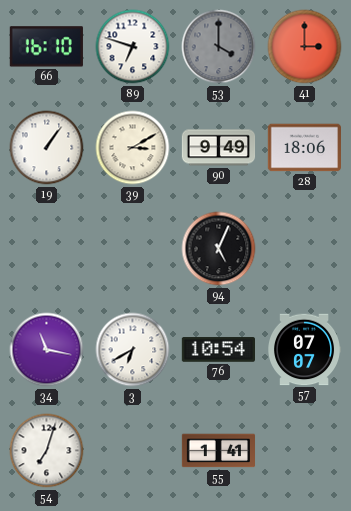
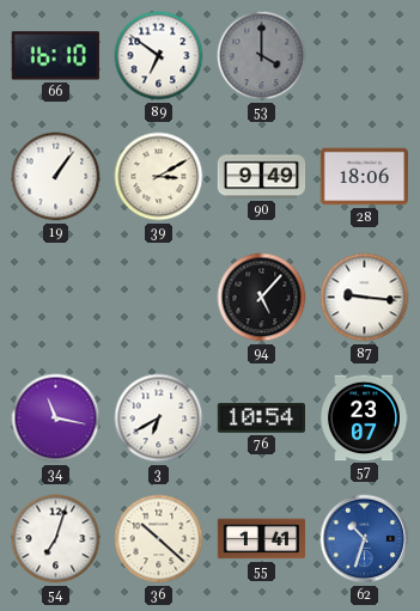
89: 6:48 -> 6:51
41: 3:00 -> none
94: 5:04 -> 5:07
87: none -> 9:16
57: 07:07 -> 23:07
36: none -> 10:22
62: none -> 10:33
